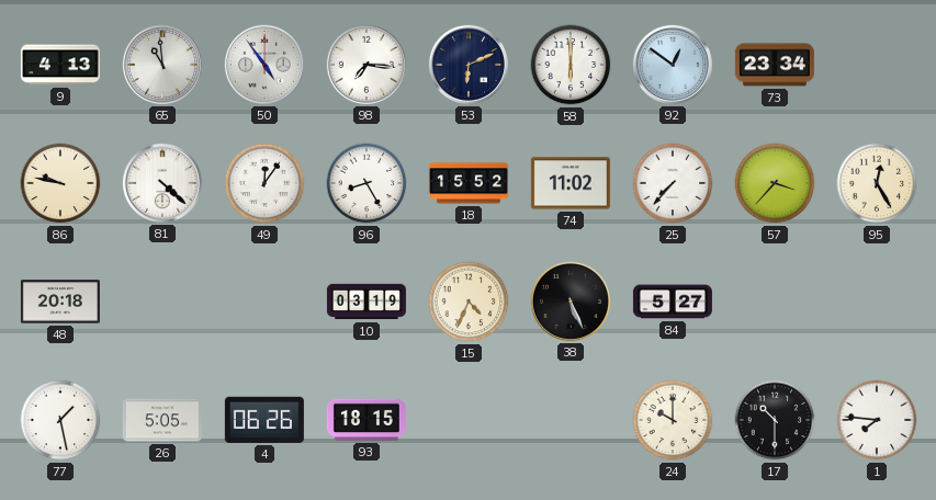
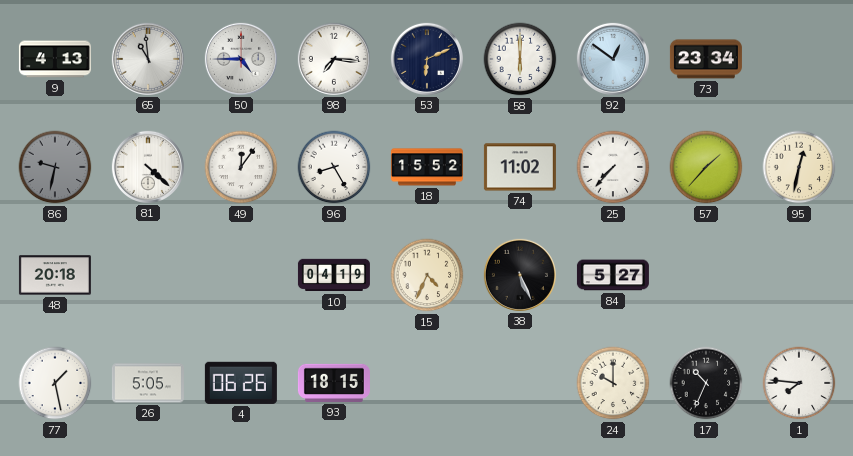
50: 4:54 -> 4:45
86: 9:47 -> 9:32
86 dial: cream -> grey
57: 3:37 -> 1:37
95: 12:25 -> 12:32
10: 03:19 -> 04:19
17: 10:30 -> 10:34
